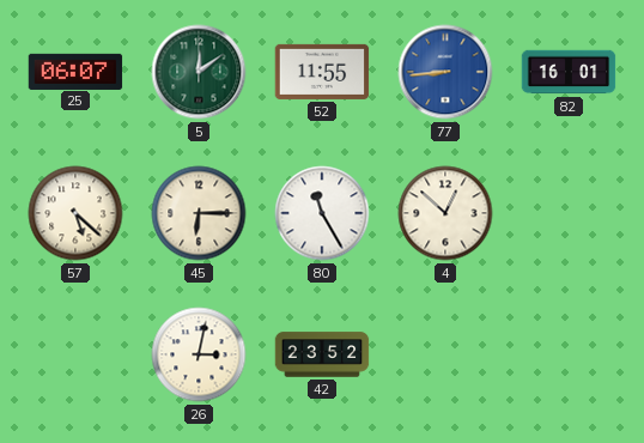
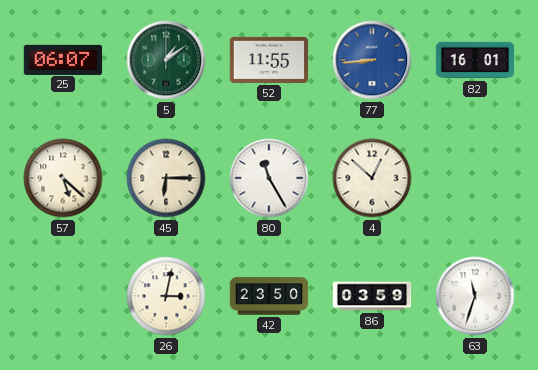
5: 12:09 -> 1:09
42: 23:52 -> 23:50
86: none -> 03:59
63: none -> 11:33
